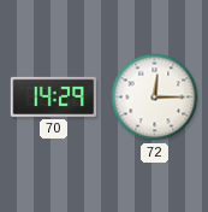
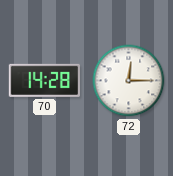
70: 14:29 -> 14:28
